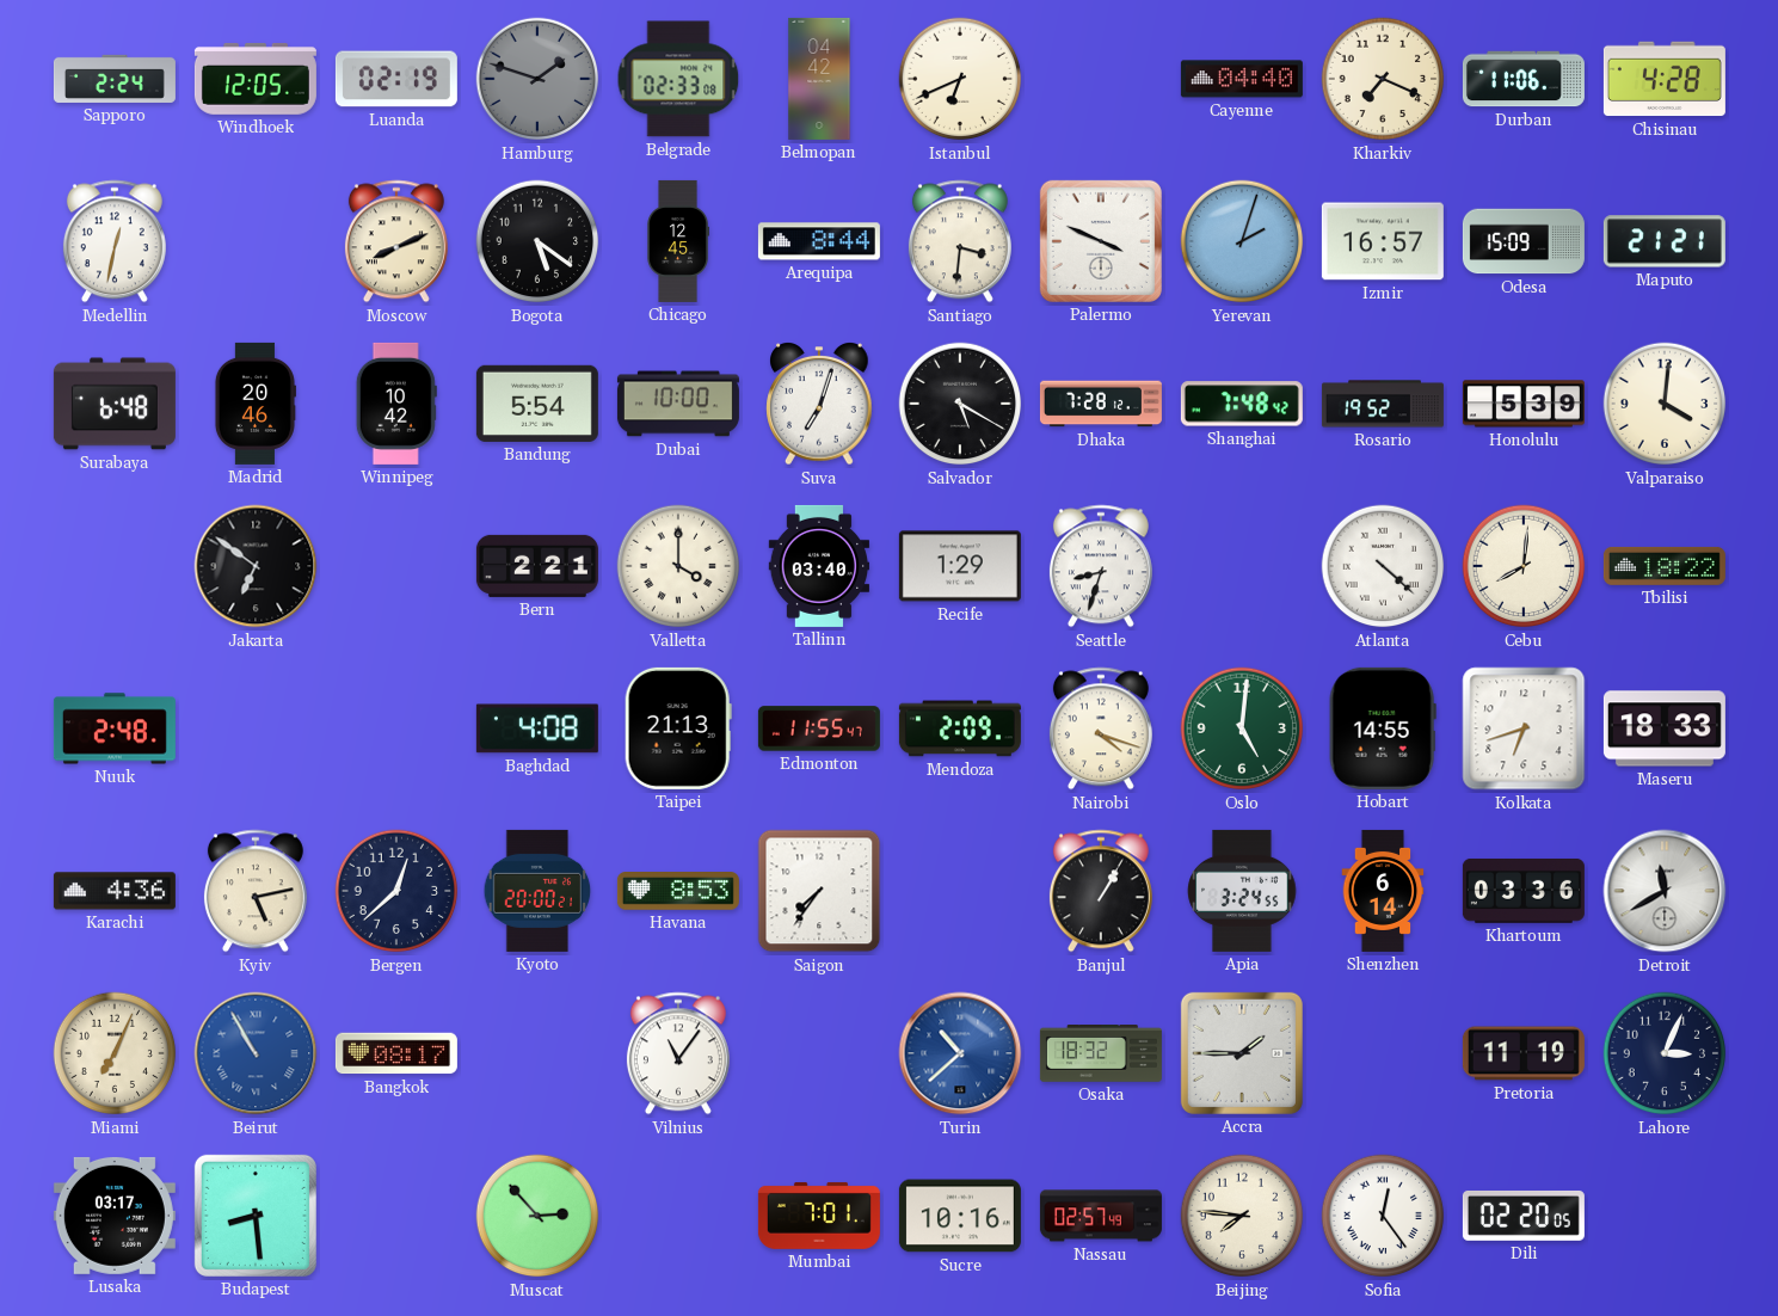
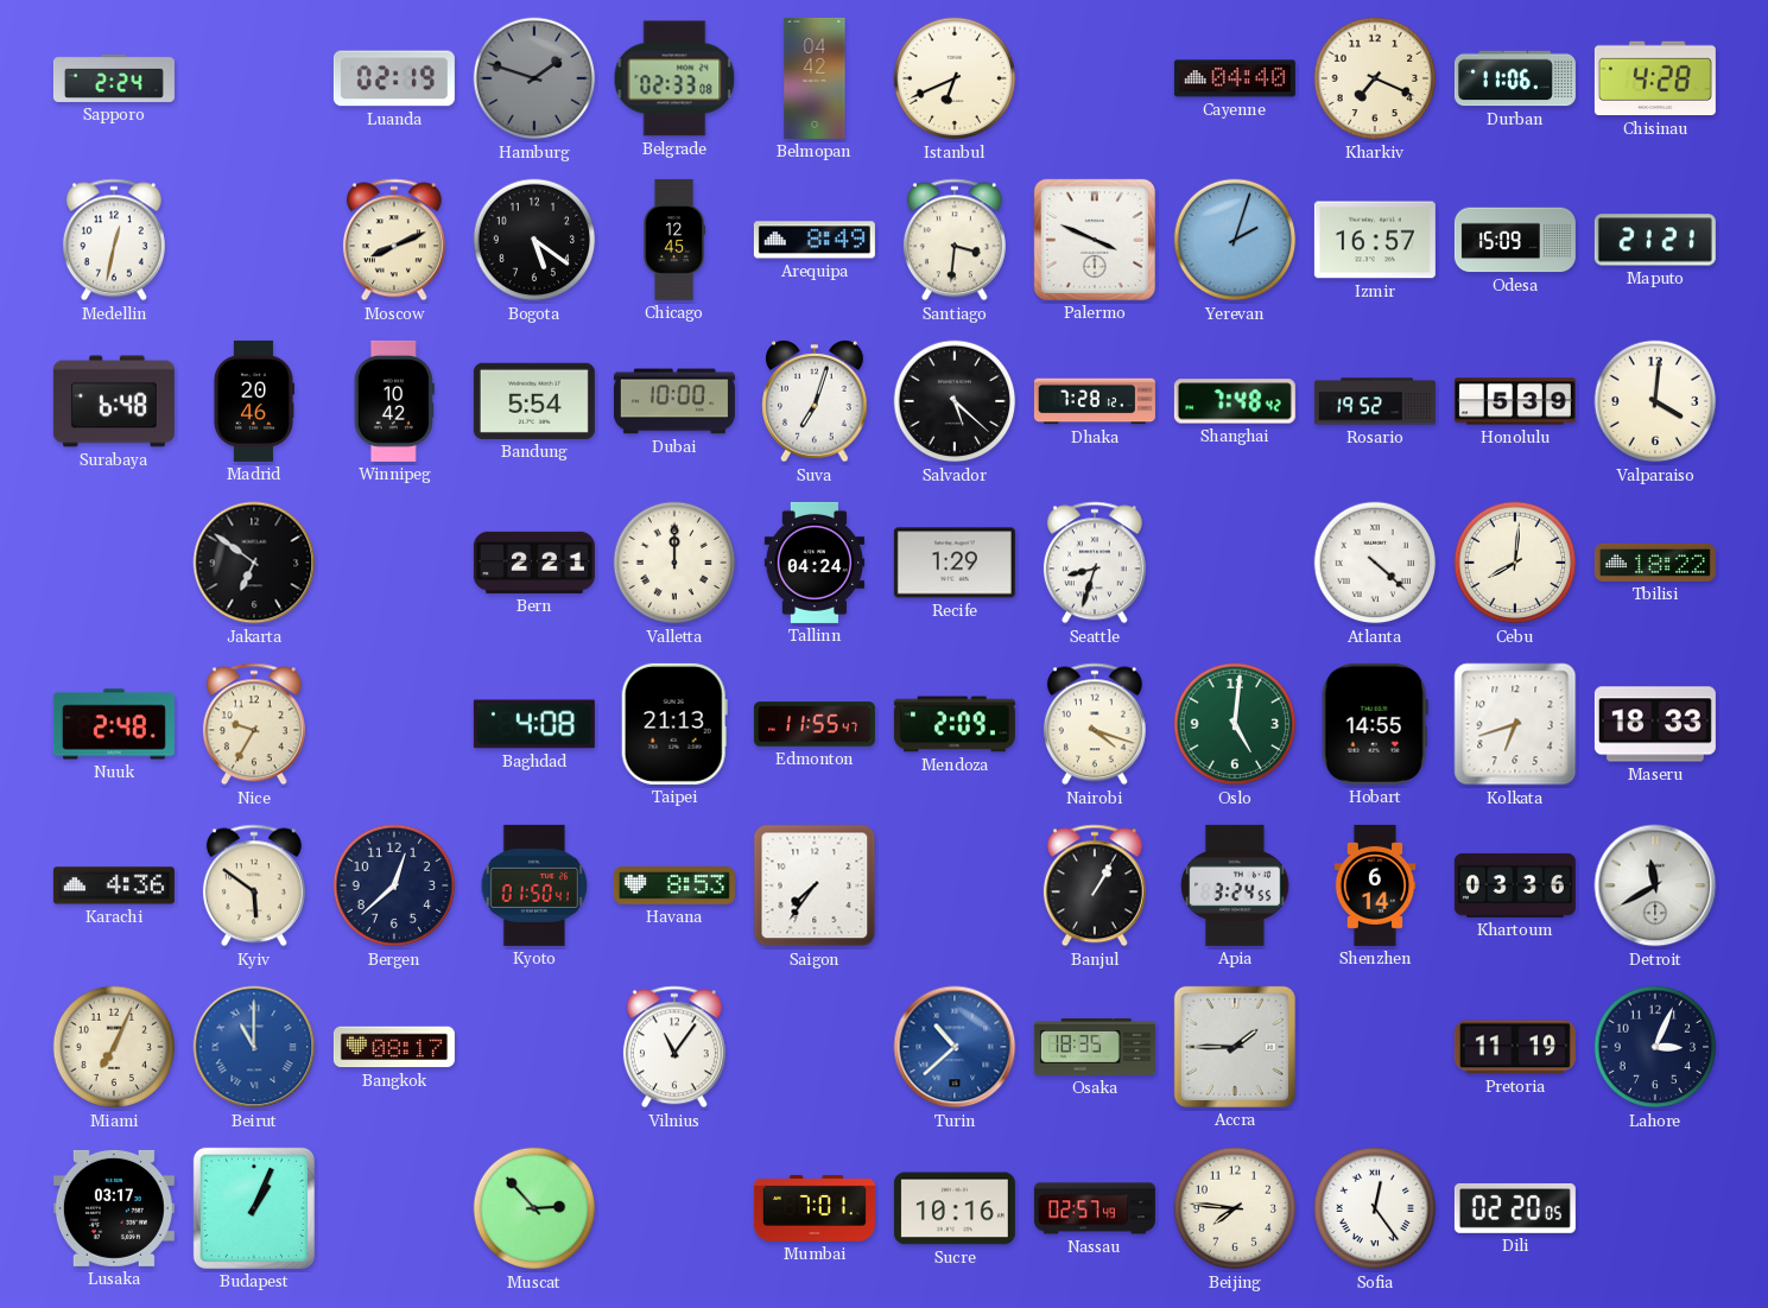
Windhoek: 12:05 -> none
Arequipa: 8:44 -> 8:49
Salvador: 5:20 -> 5:22
Valletta: 4:00 -> 12:00
Tallinn: 03:40 -> 04:24
Nice: none -> 9:35
Kyiv: 5:13 -> 5:51
Kyoto: 20:00 -> 01:50
Beirut: 10:55 -> 11:00
Osaka: 18:32 -> 18:35
Budapest: 8:29 -> 1:04
